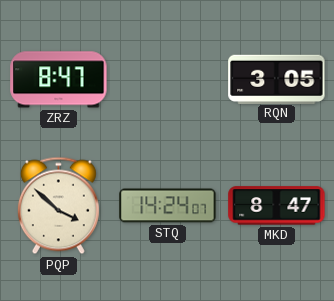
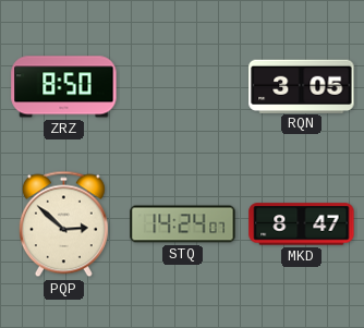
ZRZ: 8:47 -> 8:50
PQP: 3:52 -> 2:52
